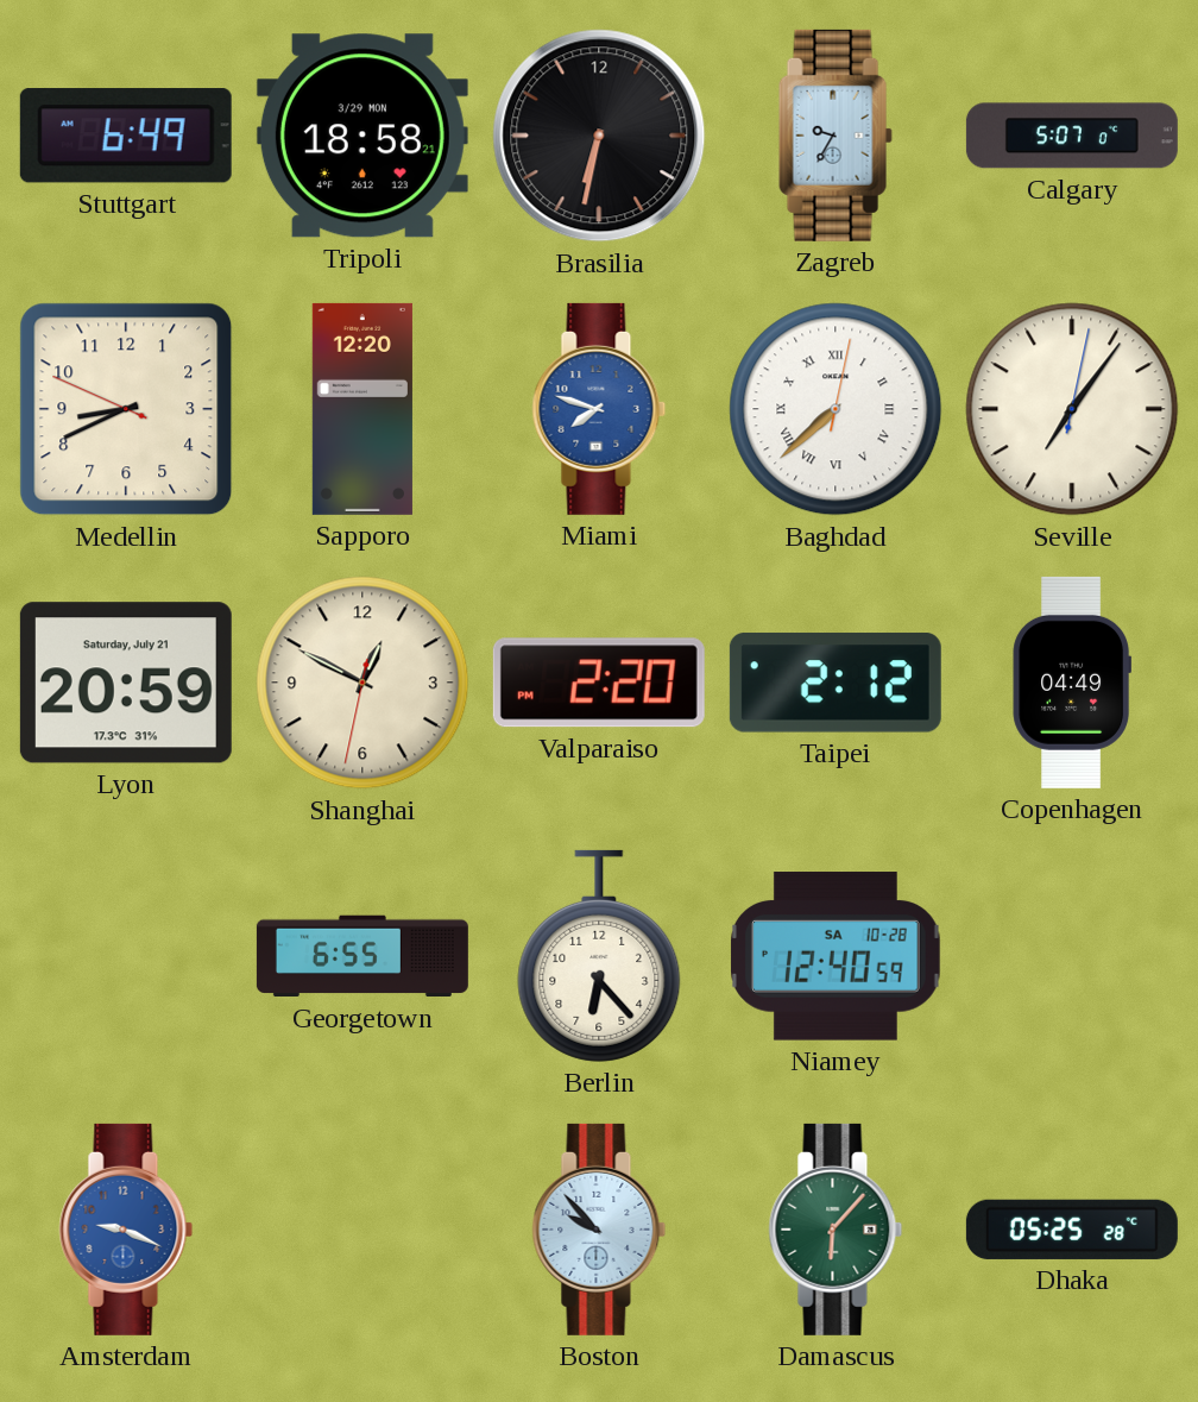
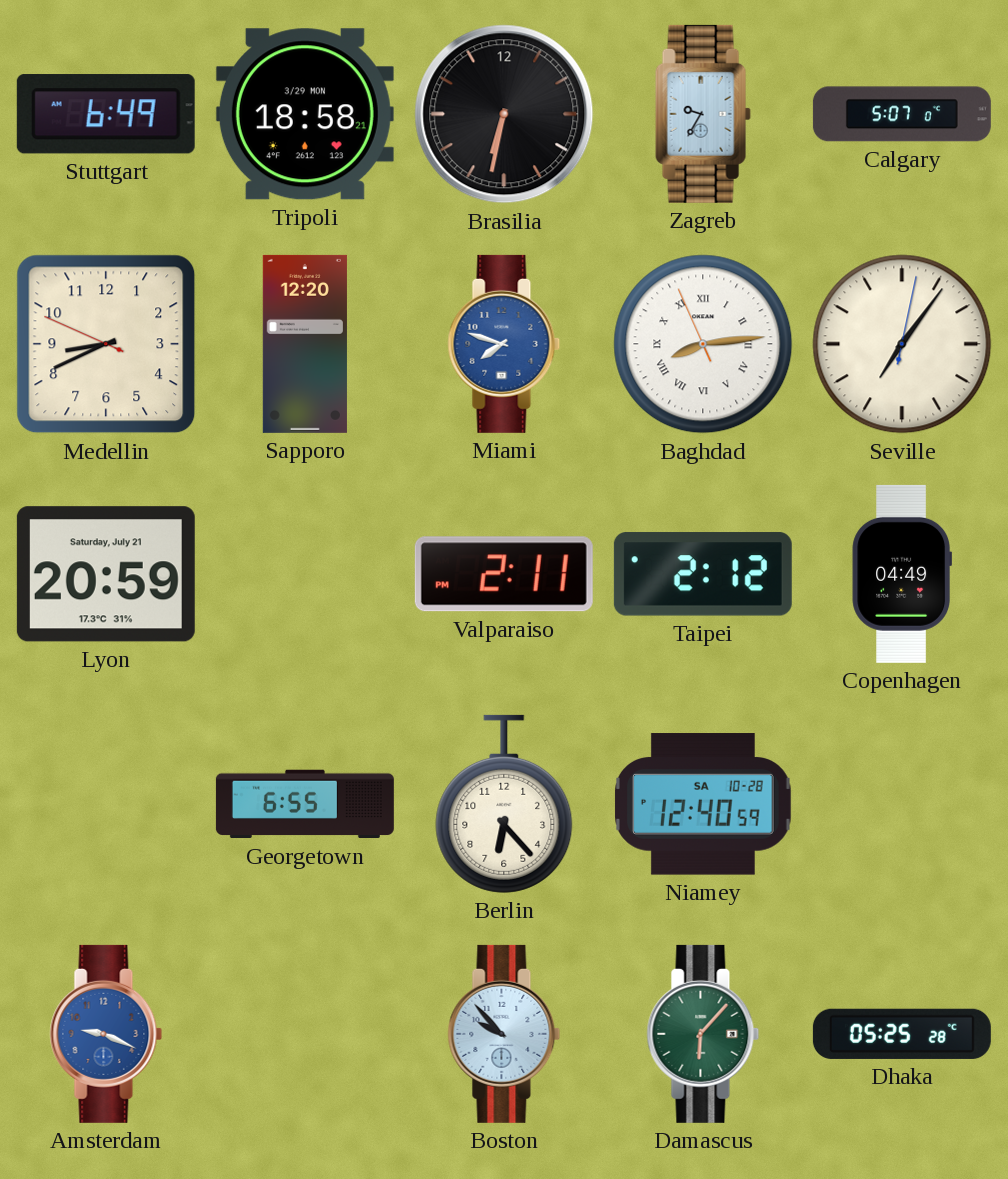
Baghdad: 7:38 -> 8:13
Shanghai: 12:49 -> none
Valparaiso: 2:20 -> 2:11
